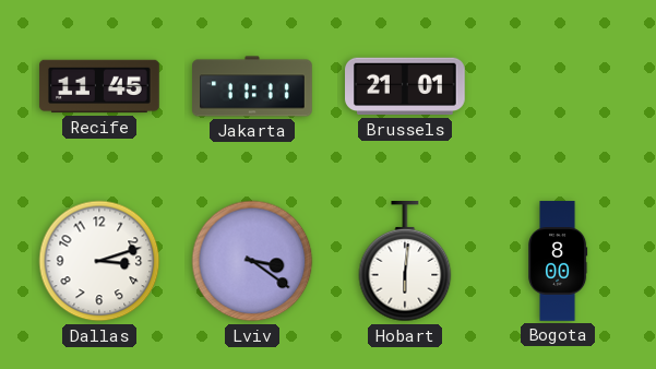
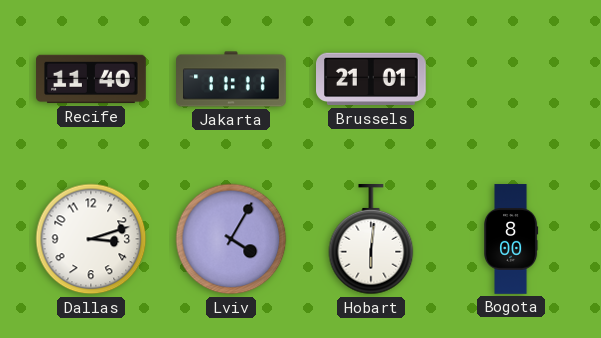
Recife: 11:45 -> 11:40
Lviv: 3:21 -> 4:05
